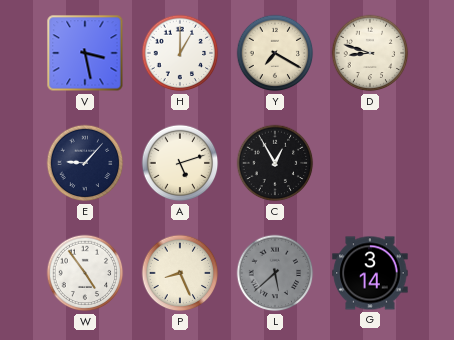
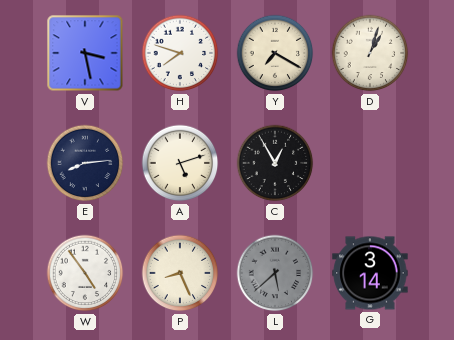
H: 1:00 -> 7:48
D: 8:48 -> 1:03
E: 9:07 -> 8:14
